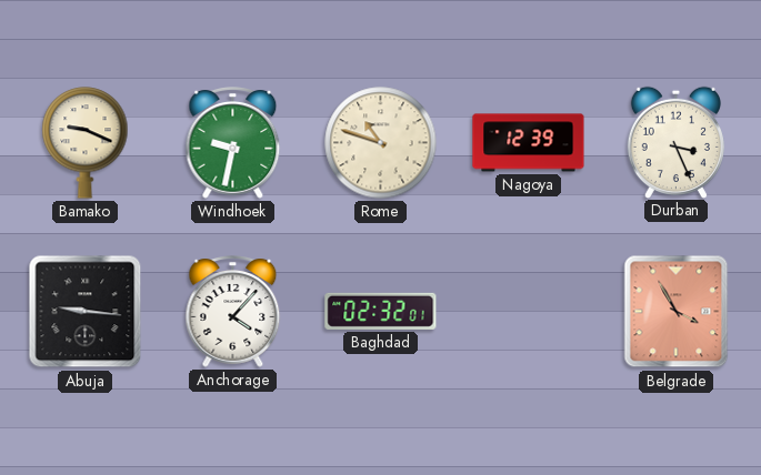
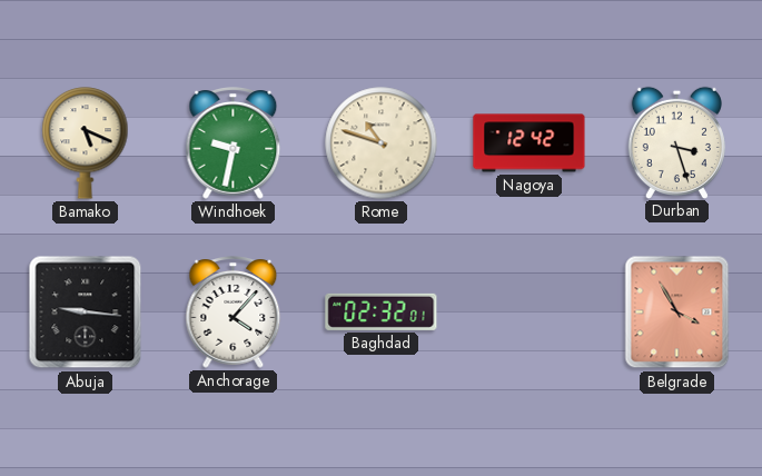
Bamako: 9:19 -> 5:19
Nagoya: 12:39 -> 12:42
Durban: 3:26 -> 3:27
